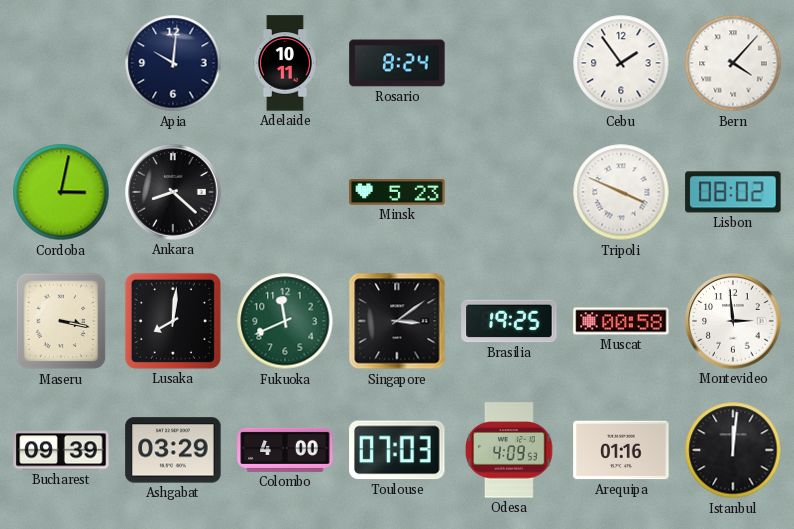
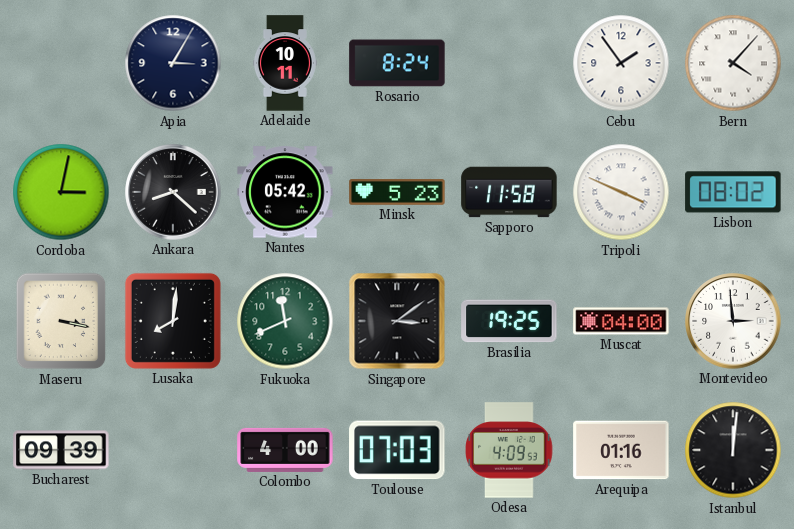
Apia: 10:01 -> 3:05
Nantes: none -> 05:42
Sapporo: none -> 11:58
Muscat: 00:58 -> 04:00
Ashgabat: 03:29 -> none
